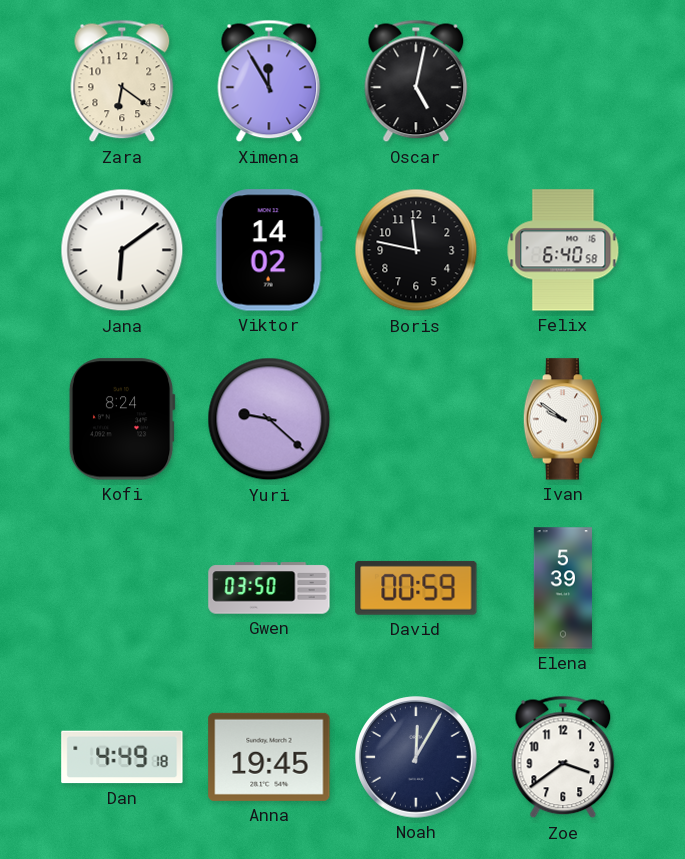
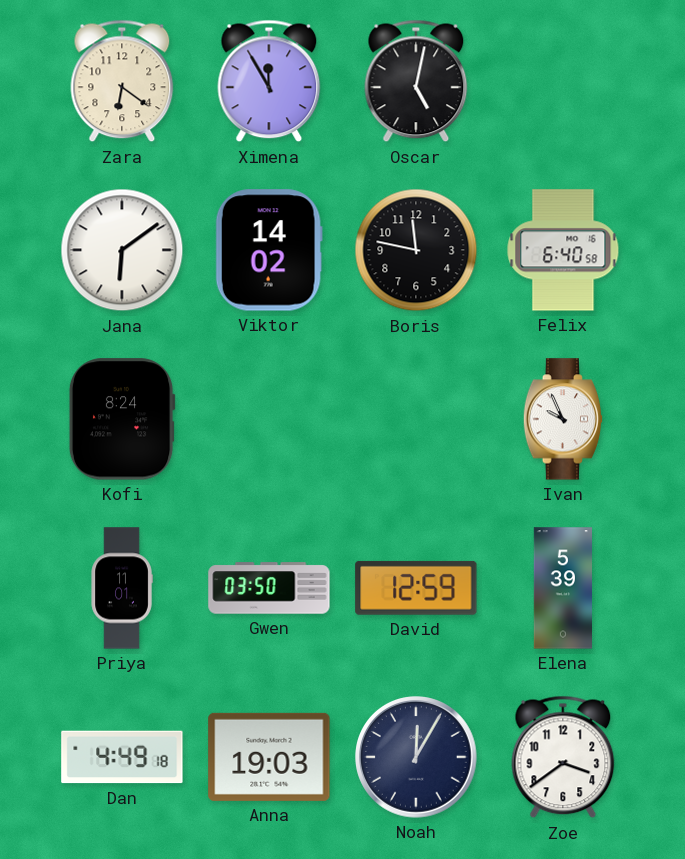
Yuri: 9:22 -> none
Ivan: 9:51 -> 9:56
Priya: none -> 11:01
David: 00:59 -> 12:59
Anna: 19:45 -> 19:03
